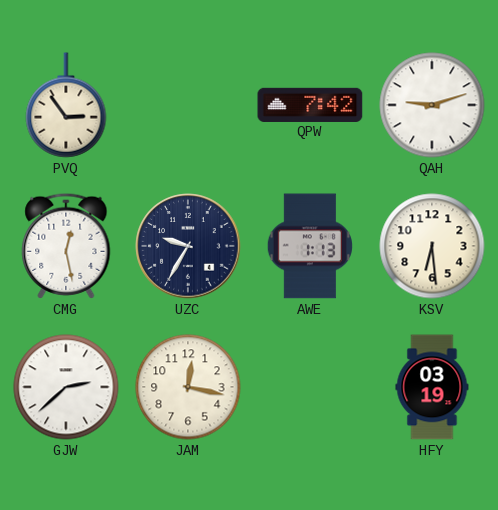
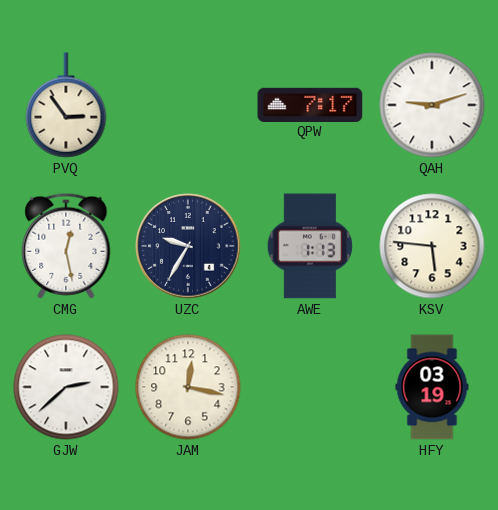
QPW: 7:42 -> 7:17
KSV: 6:29 -> 5:46
